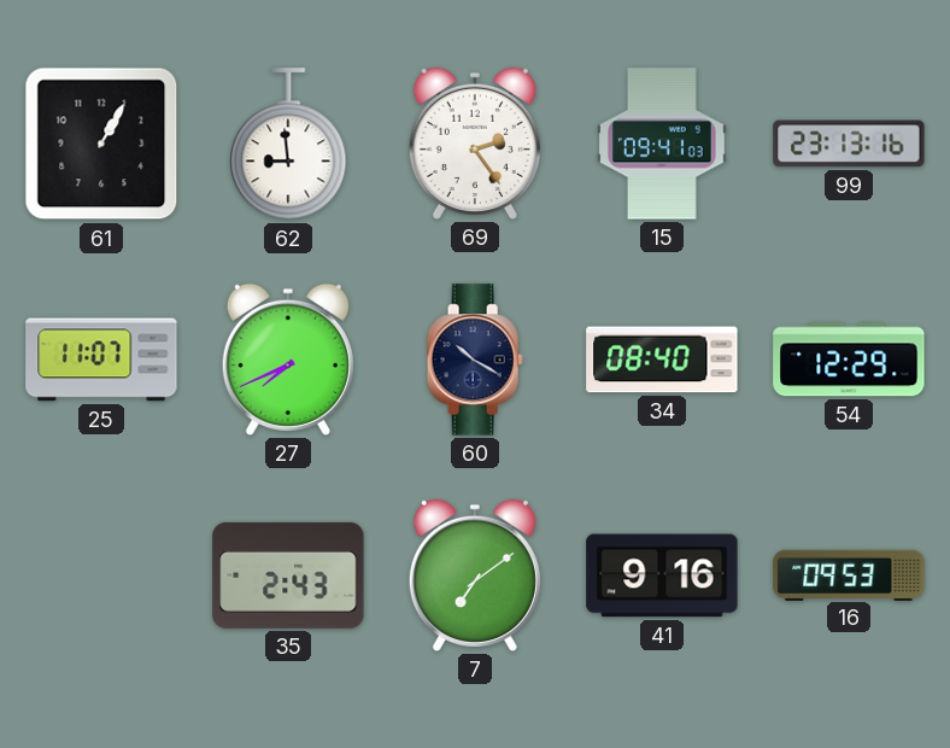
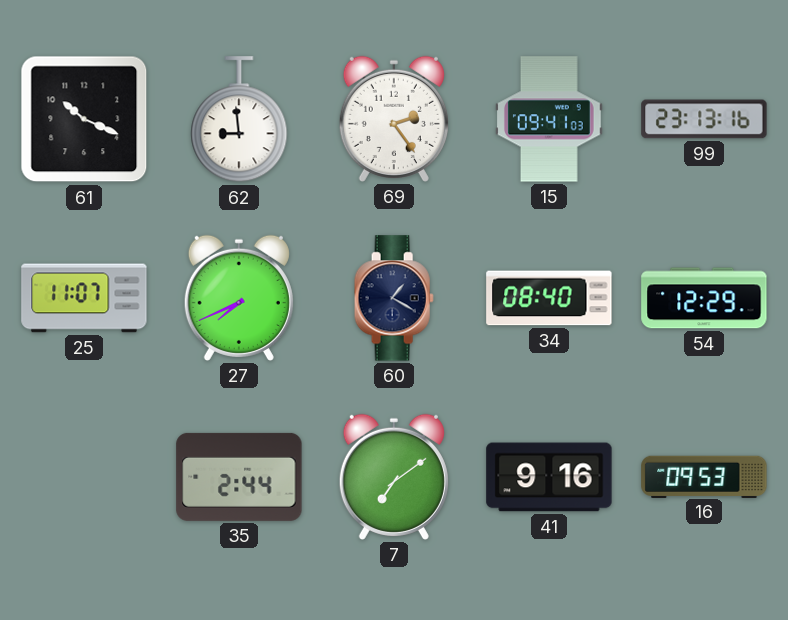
61: 1:05 -> 10:19
60: 10:20 -> 1:20
35: 2:43 -> 2:44
